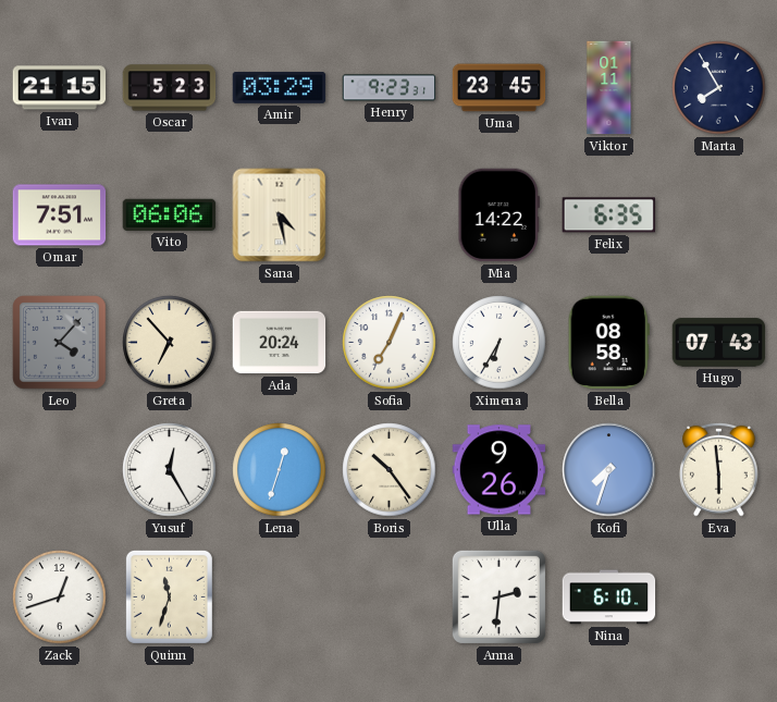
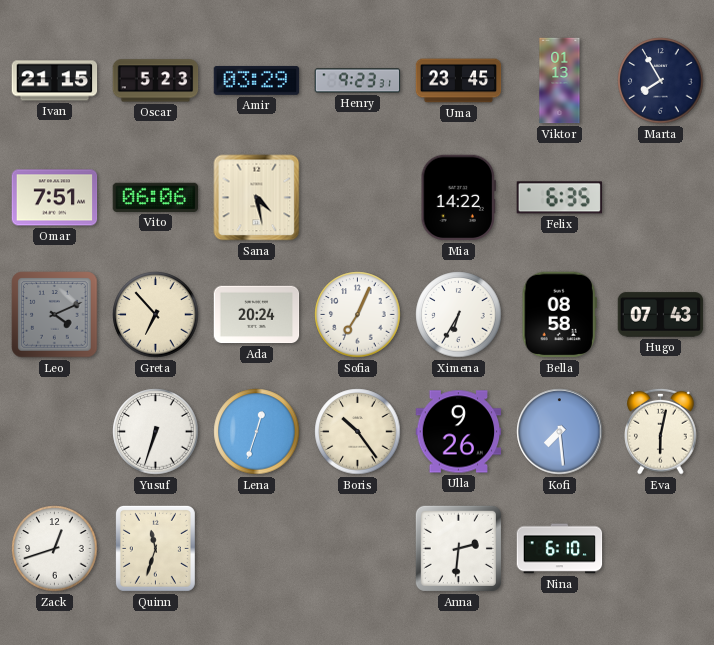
Viktor: 01:11 -> 01:13
Leo: 4:07 -> 4:11
Yusuf: 12:25 -> 6:33
Kofi: 7:33 -> 7:29
Eva: 5:59 -> 6:02
